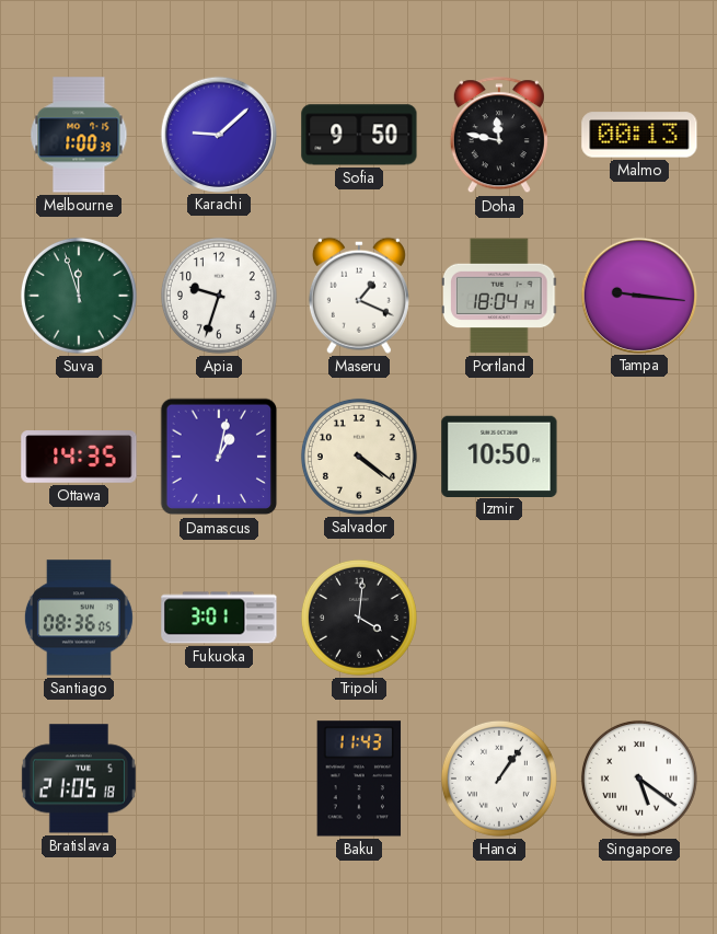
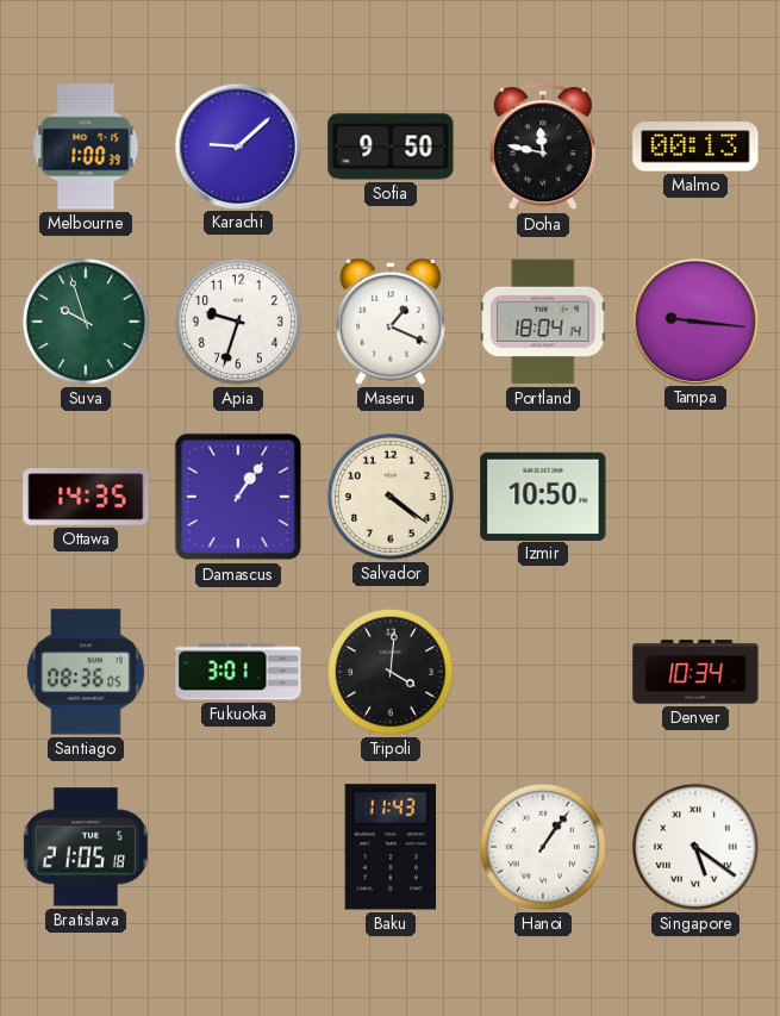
Suva: 11:57 -> 9:57
Damascus: 1:02 -> 1:06
Denver: none -> 10:34
